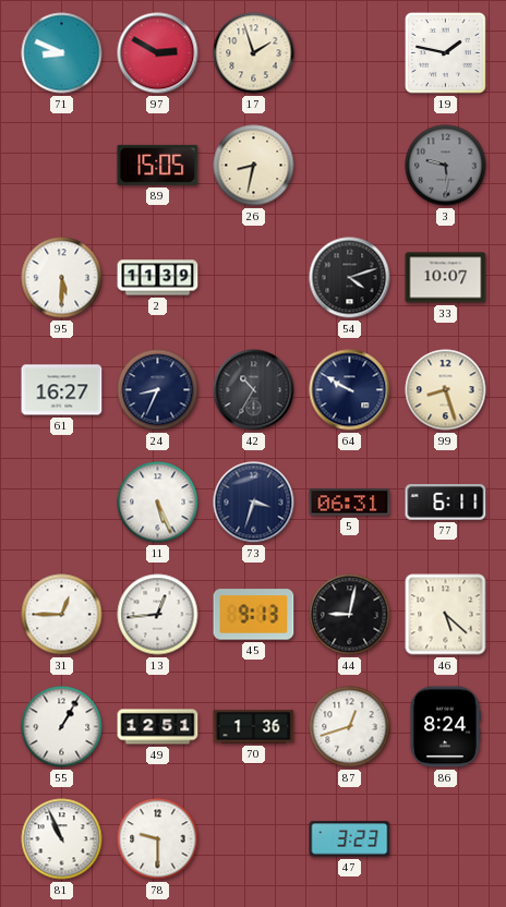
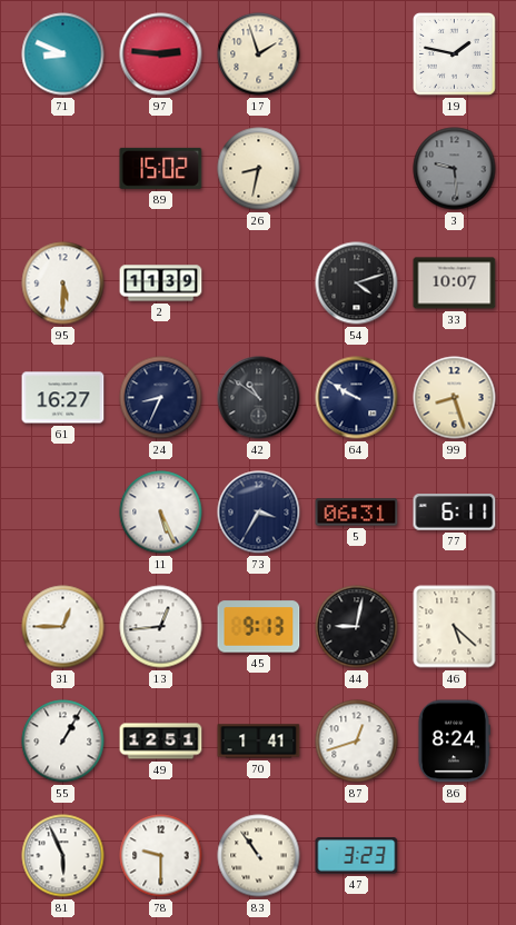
97: 2:50 -> 2:46
89: 15:05 -> 15:02
42: 10:35 -> 10:51
73: 3:33 -> 3:35
70: 1:36 -> 1:41
81: 10:56 -> 5:56
83: none -> 10:54
